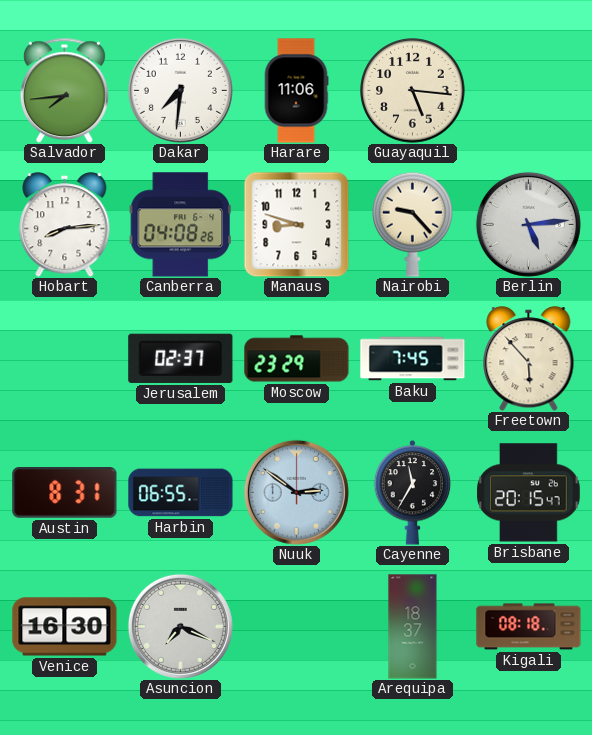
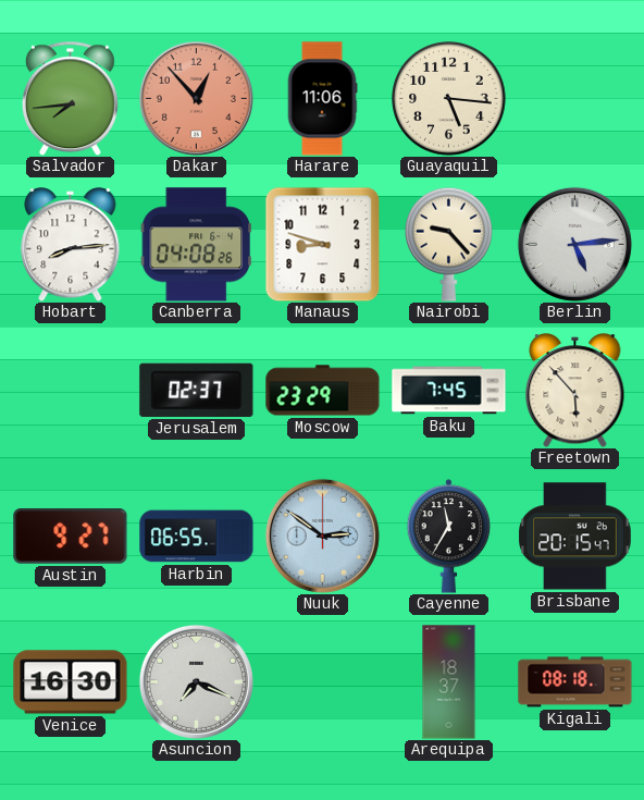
Dakar: 7:31 -> 12:53
Dakar dial: white -> salmon
Austin: 8:31 -> 9:27
